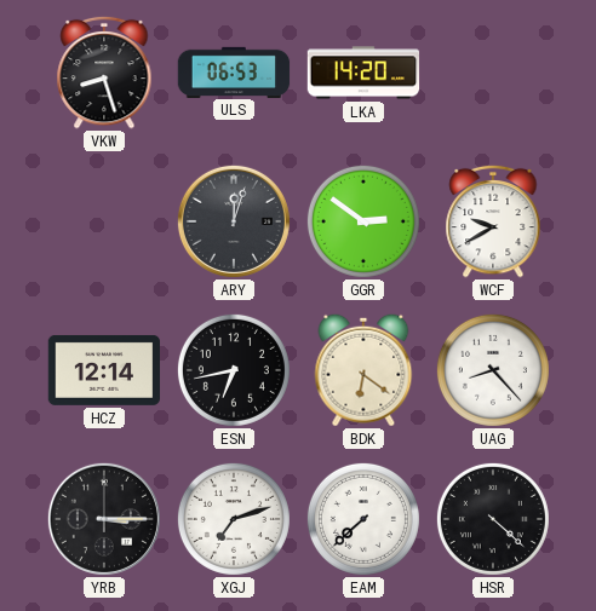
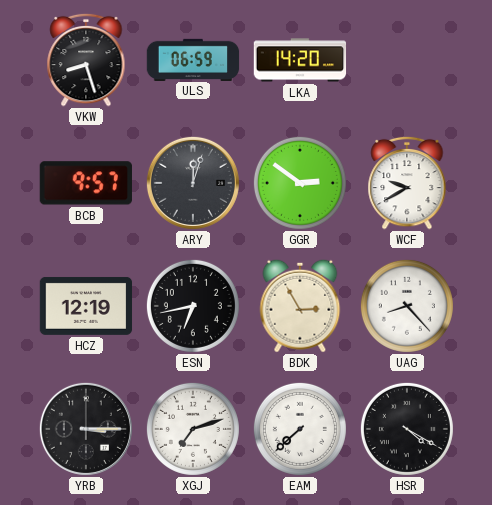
ULS: 06:53 -> 06:59
BCB: none -> 9:57
HCZ: 12:14 -> 12:19
BDK: 6:21 -> 2:55
HSR: 4:22 -> 4:20
